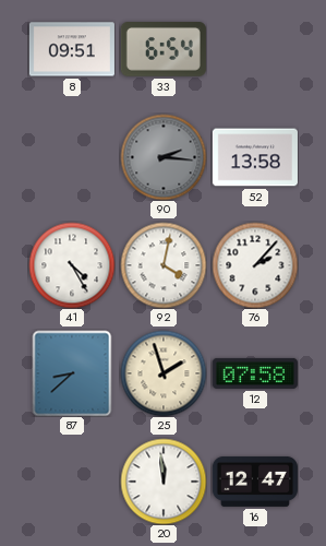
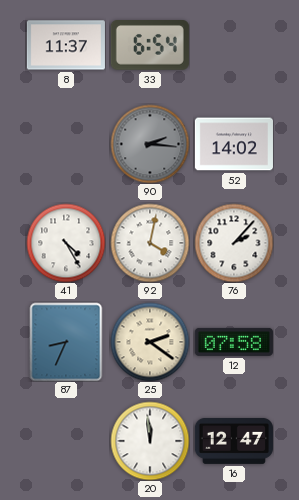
8: 09:51 -> 11:37
52: 13:58 -> 14:02
87: 8:38 -> 8:34
25: 1:57 -> 2:21
